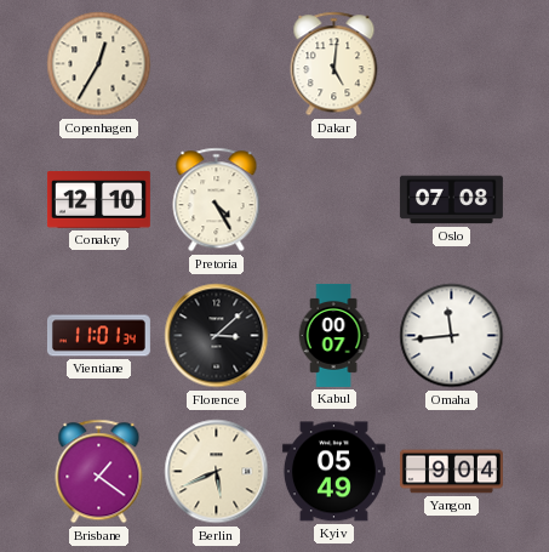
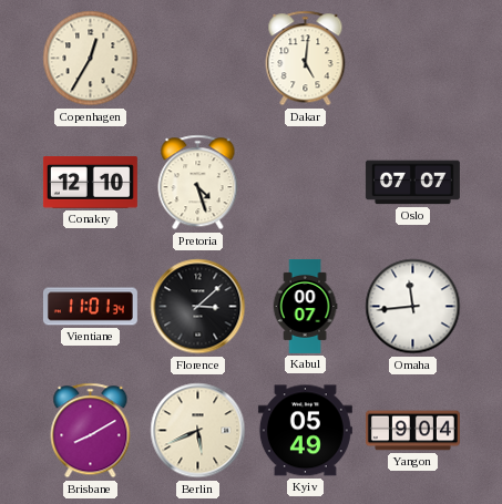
Pretoria: 4:25 -> 4:27
Oslo: 07:08 -> 07:07
Brisbane: 1:21 -> 8:10
